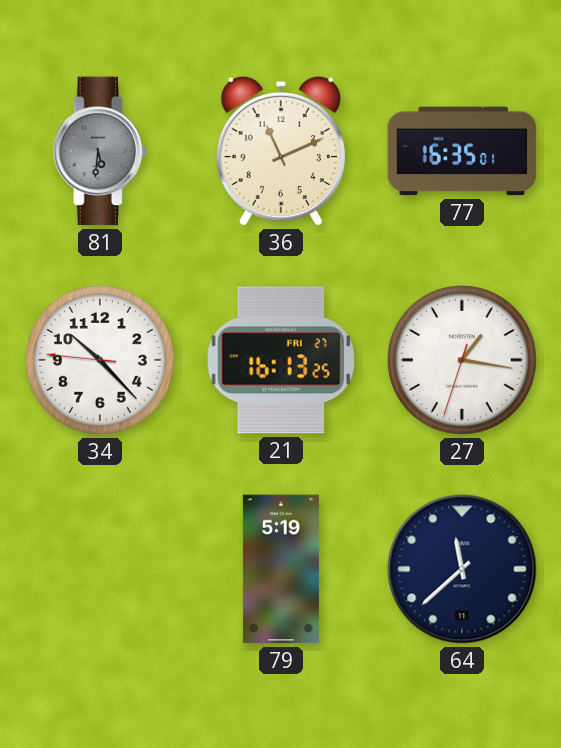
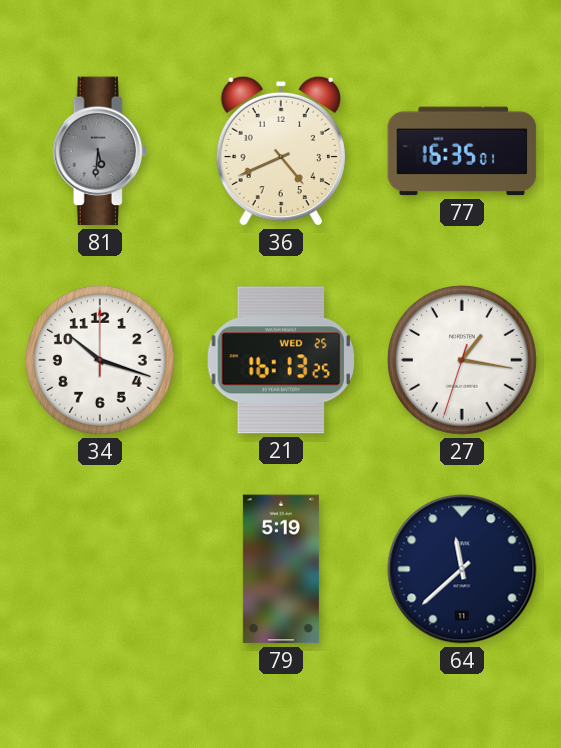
36: 11:11 -> 4:41
34: 10:22 -> 10:18
21 date: FRI 27 -> WED 25
